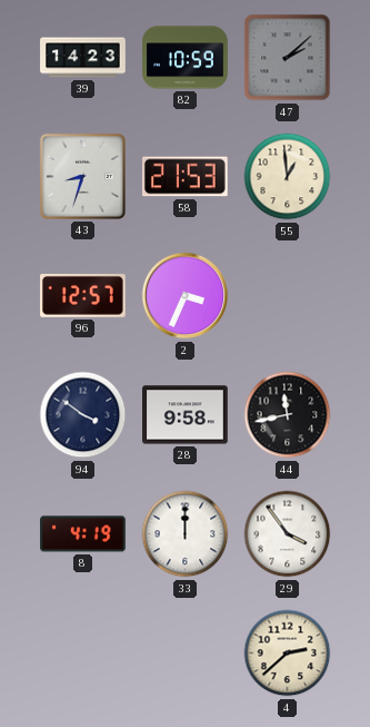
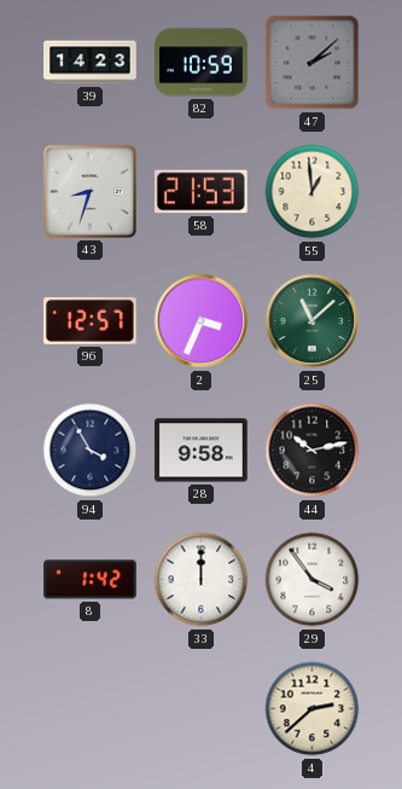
25: none -> 11:08
94: 3:51 -> 3:55
44: 11:43 -> 10:13
8: 4:19 -> 1:42
